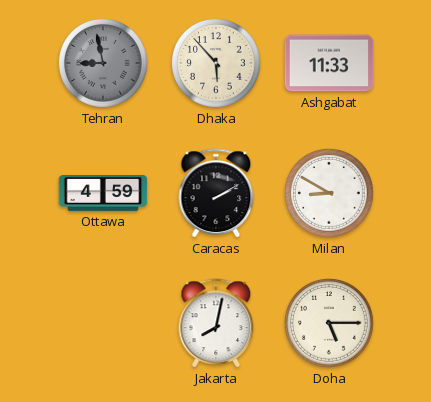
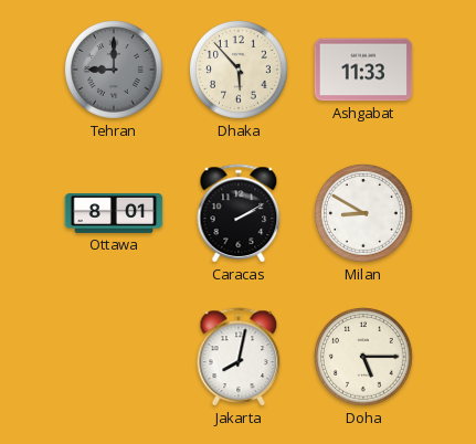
Tehran: 8:58 -> 9:00
Ottawa: 4:59 -> 8:01
